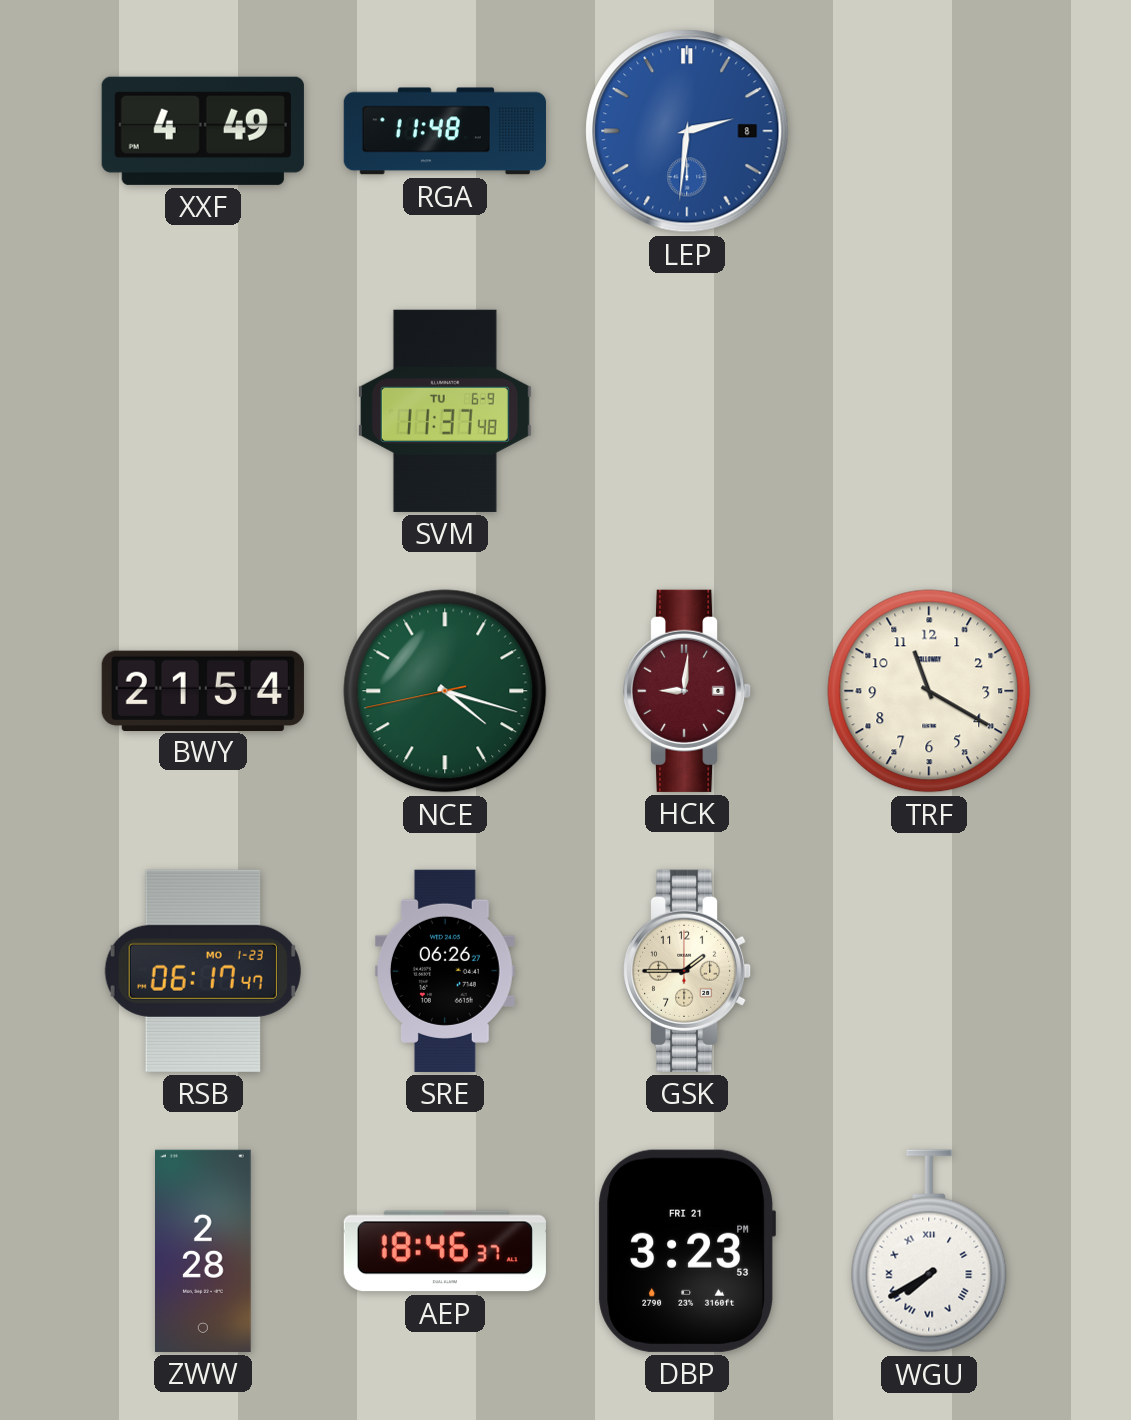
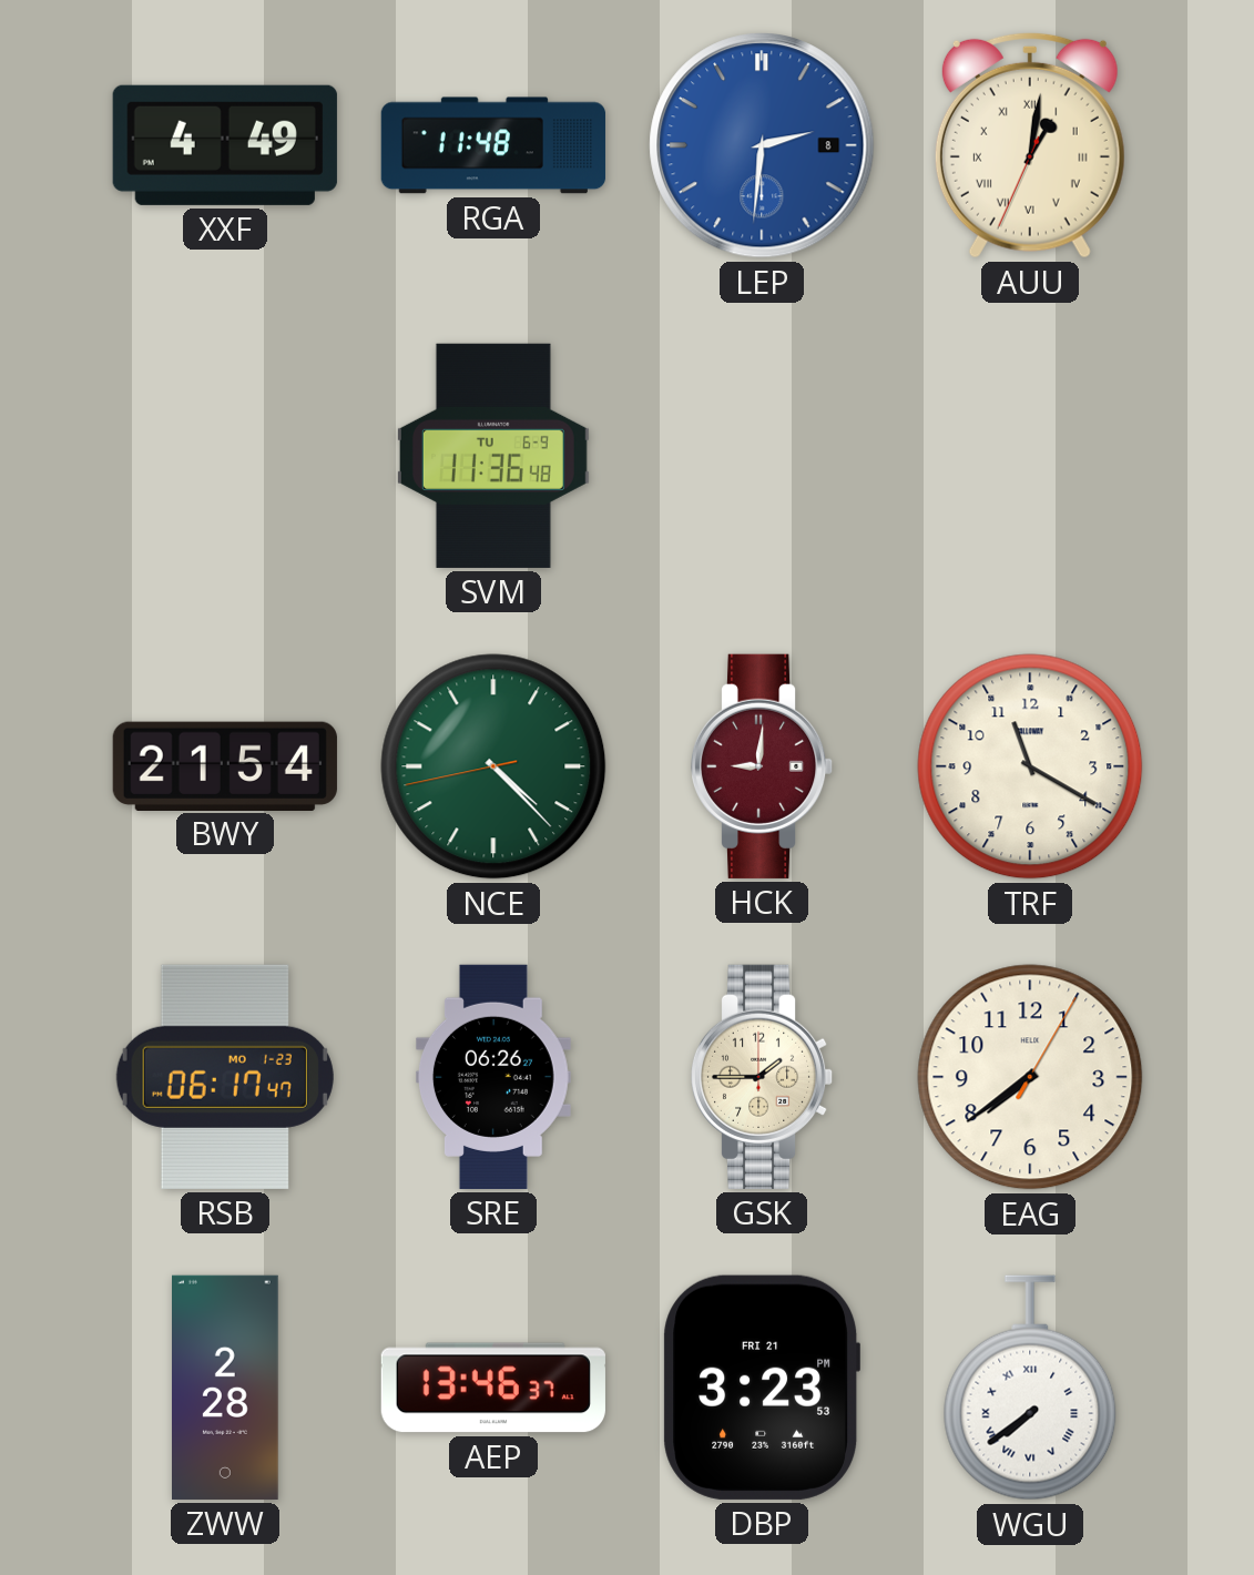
AUU: none -> 1:01
SVM: 11:37 -> 11:36
NCE: 4:17 -> 4:22
EAG: none -> 7:39
AEP: 18:46 -> 13:46
WGU: 7:40 -> 7:39
